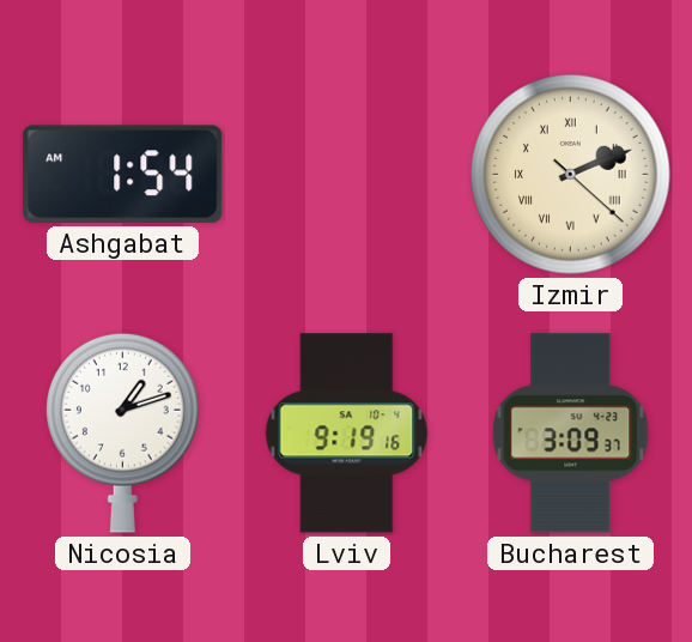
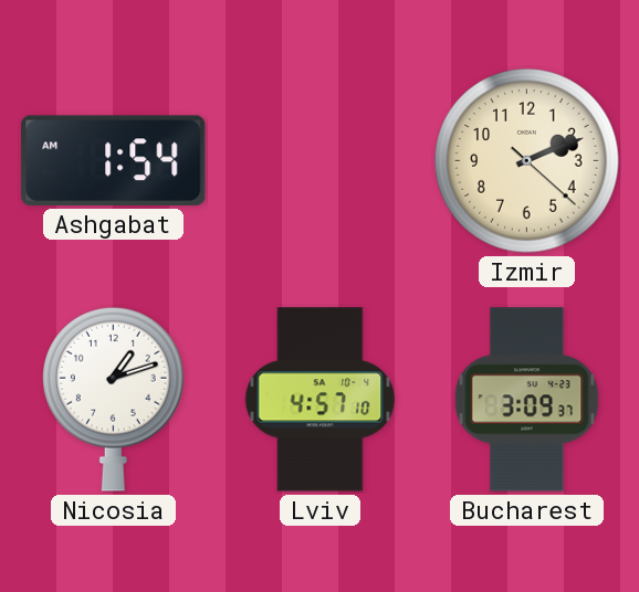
Izmir numerals: Roman -> Arabic
Lviv: 9:19 -> 4:57
